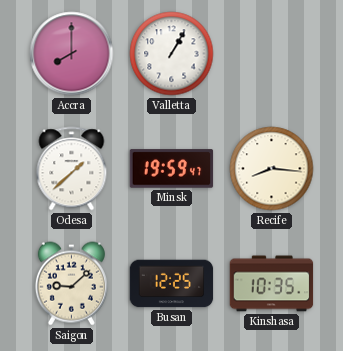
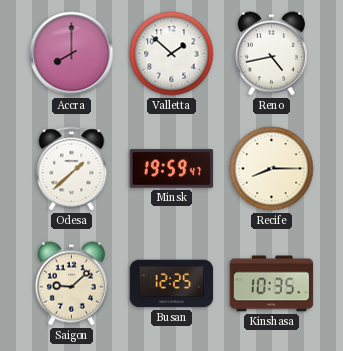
Valletta: 1:05 -> 1:52
Reno: none -> 4:43
Recife: 8:16 -> 8:15
